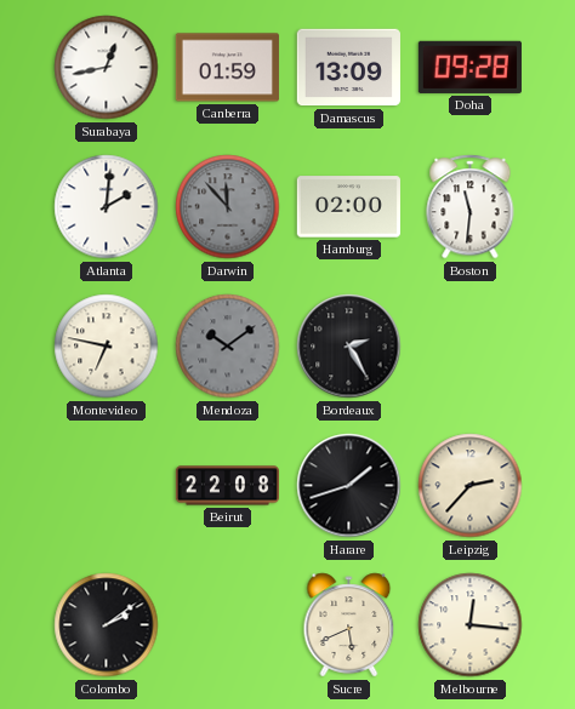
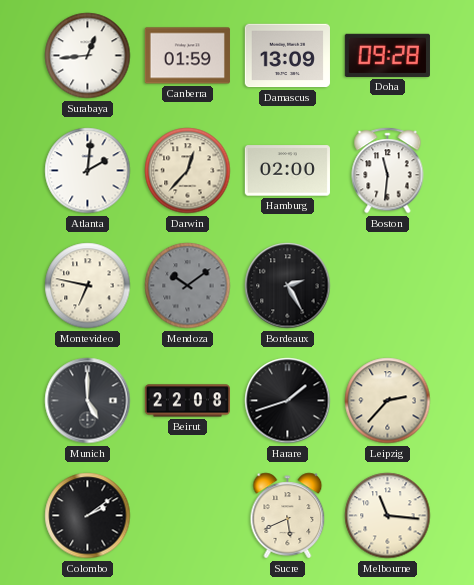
Surabaya: 12:43 -> 12:44
Darwin: 11:53 -> 12:37
Darwin dial: grey -> cream
Munich: none -> 5:00
Melbourne: 12:16 -> 11:16
